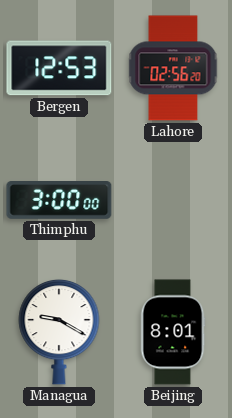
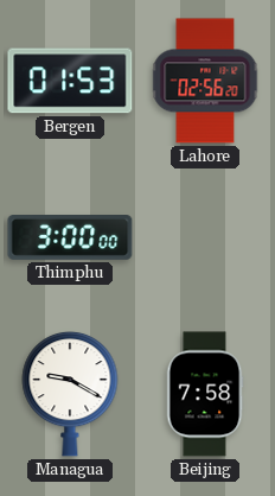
Bergen: 12:53 -> 01:53
Beijing: 8:01 -> 7:58
